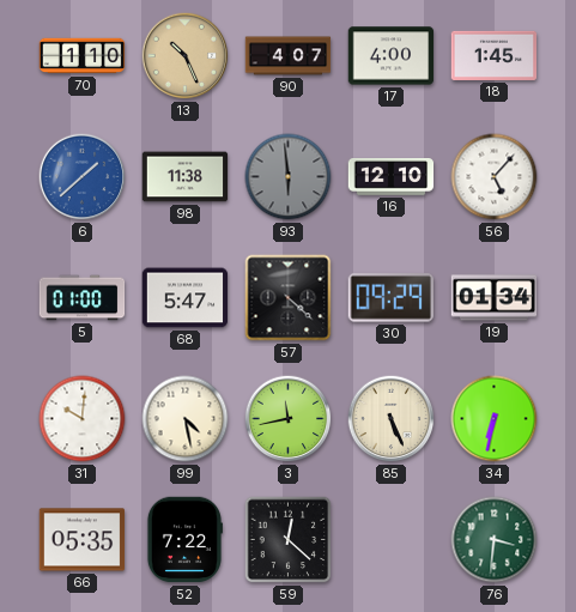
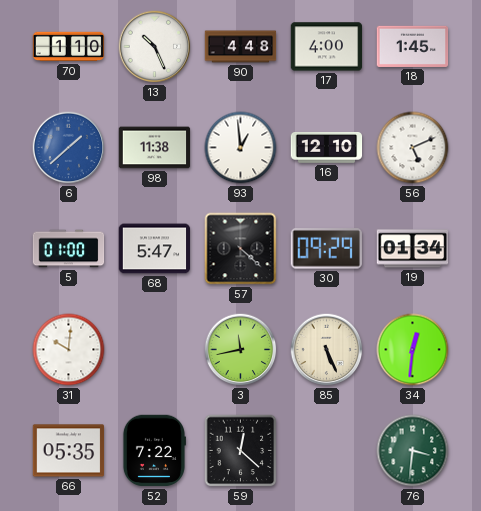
13 dial: champagne -> white
90: 4:07 -> 4:48
93: 5:59 -> 12:59
93 dial: grey -> white
56: 5:07 -> 5:11
99: 4:28 -> none
34: 6:32 -> 12:31
